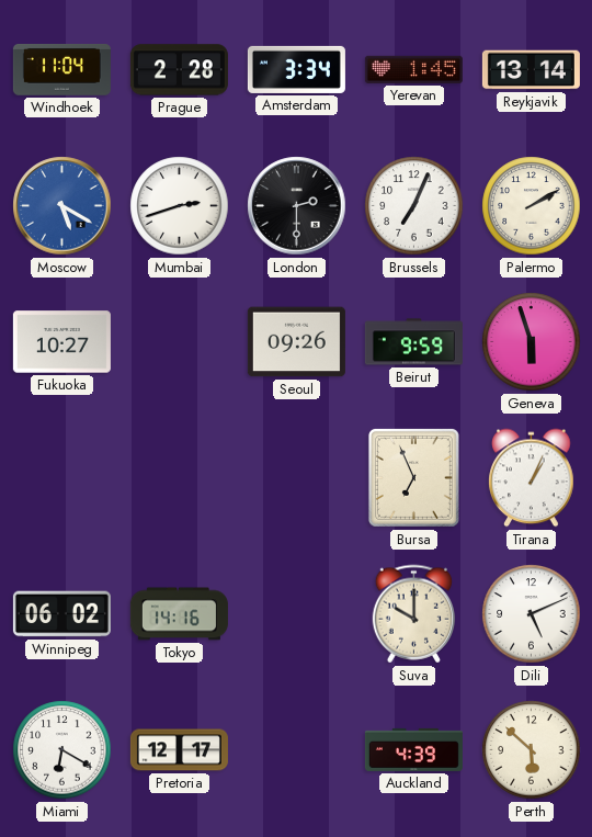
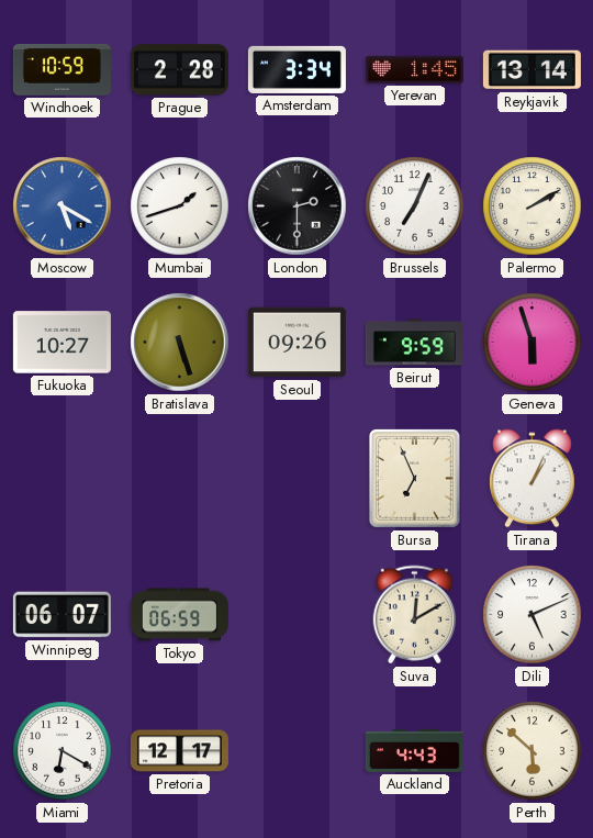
Windhoek: 11:04 -> 10:59
Mumbai: 2:42 -> 1:42
Bratislava: none -> 5:27
Winnipeg: 06:02 -> 06:07
Tokyo: 14:16 -> 06:59
Suva: 10:00 -> 12:10
Auckland: 4:39 -> 4:43
